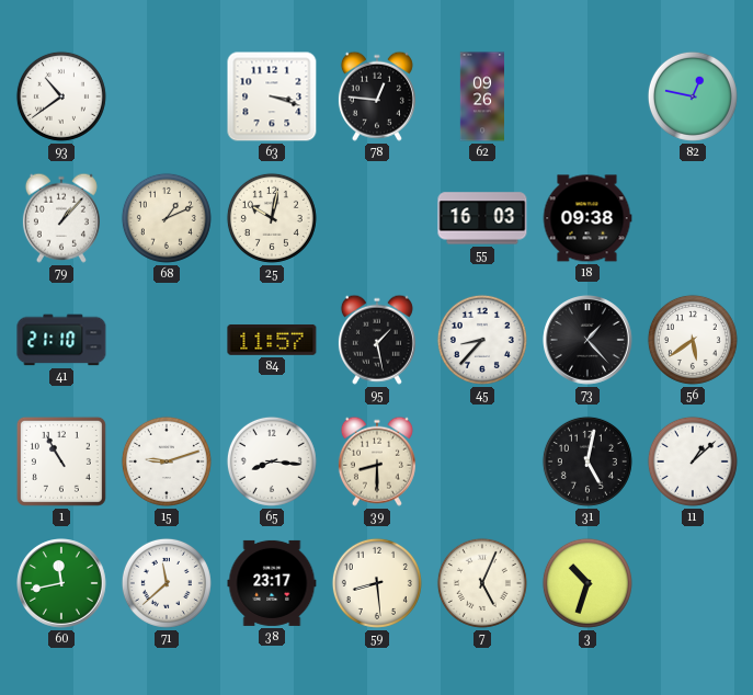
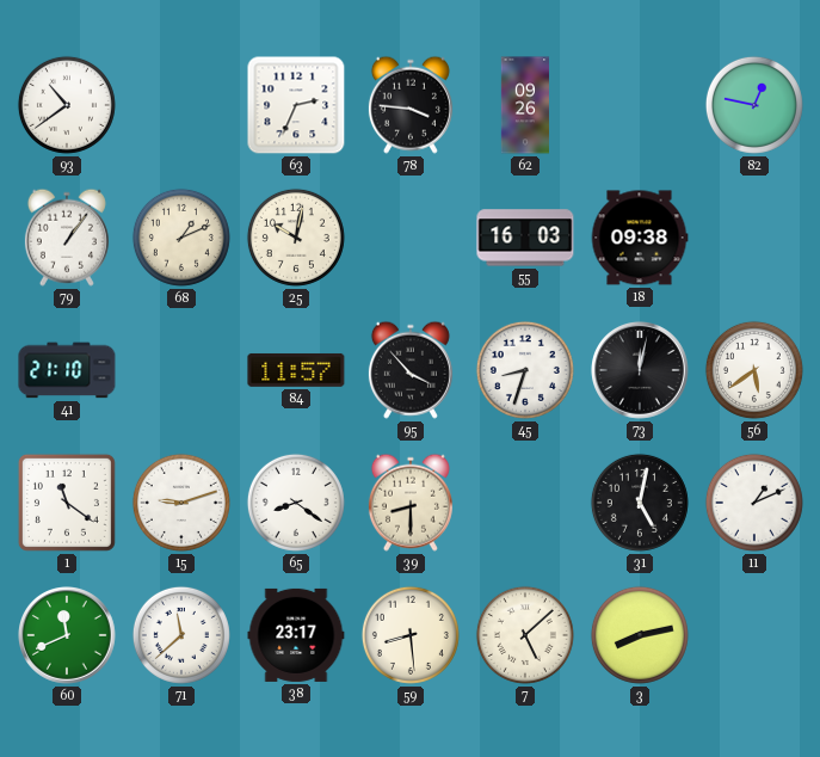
63: 3:18 -> 2:34
78: 12:46 -> 3:46
79: 1:07 -> 1:06
95: 1:28 -> 3:53
45: 8:37 -> 8:33
73: 1:23 -> 12:02
1: 10:55 -> 11:21
65: 8:16 -> 8:21
11: 1:08 -> 1:11
60: 11:43 -> 11:41
7: 5:04 -> 5:08
3: 10:33 -> 8:13
